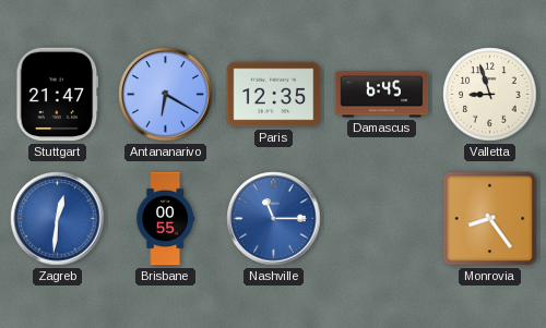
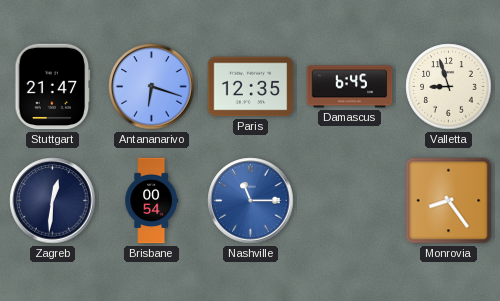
Antananarivo: 6:20 -> 6:18
Zagreb dial: blue -> navy
Brisbane: 00:55 -> 00:54
